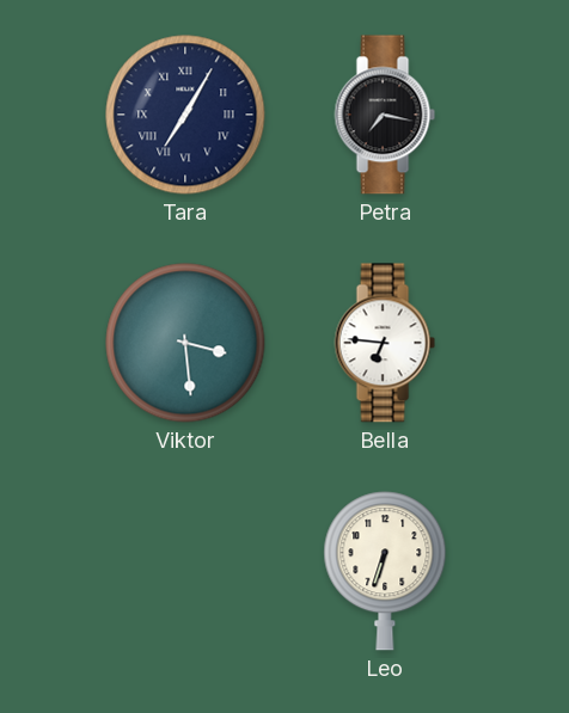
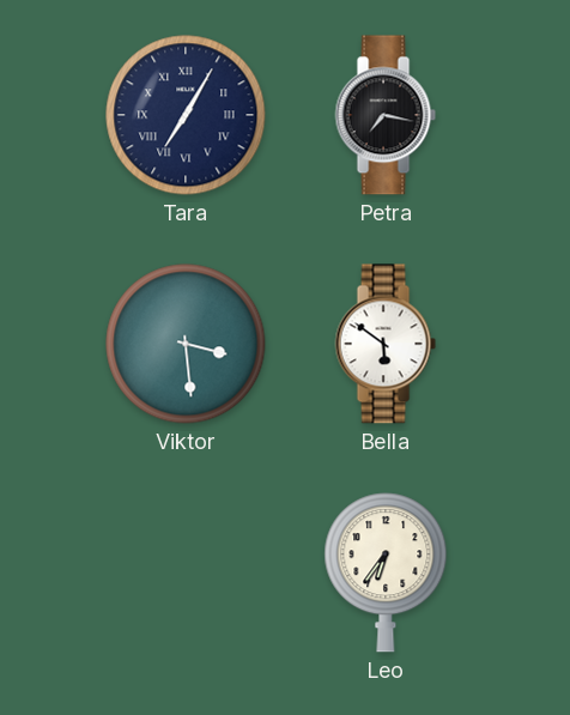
Bella: 6:46 -> 5:51
Leo: 6:33 -> 6:36
